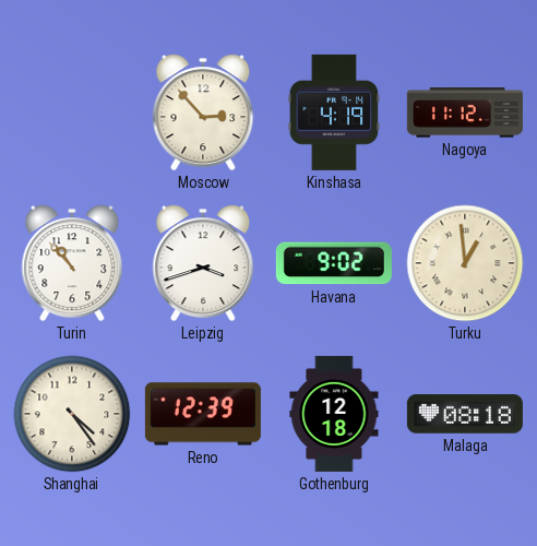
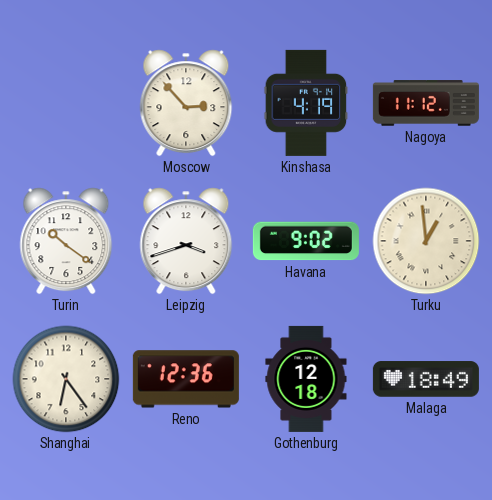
Turin: 10:53 -> 10:21
Shanghai: 4:24 -> 6:24
Reno: 12:39 -> 12:36
Malaga: 08:18 -> 18:49
